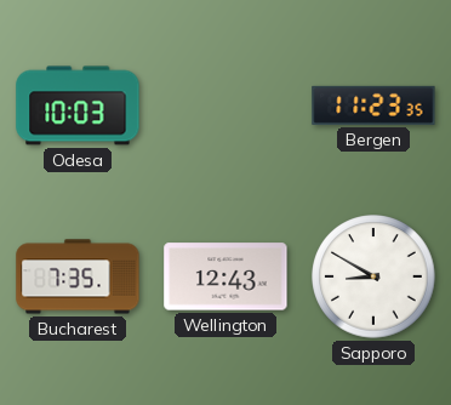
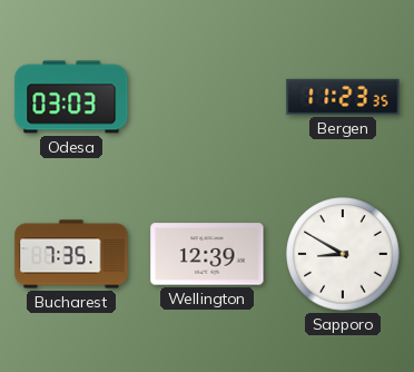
Odesa: 10:03 -> 03:03
Wellington: 12:43 -> 12:39
